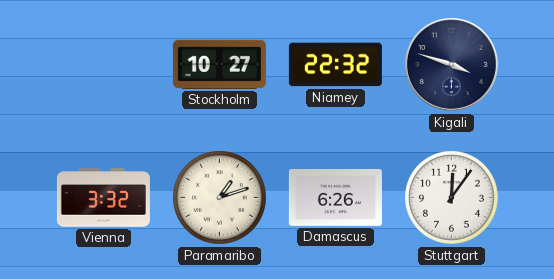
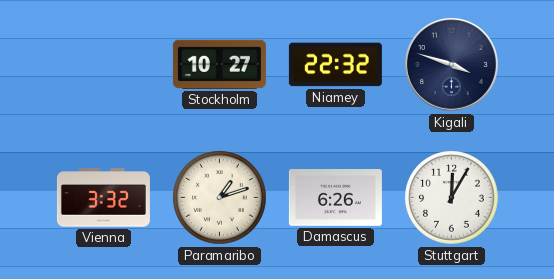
Stuttgart: 12:06 -> 12:05
